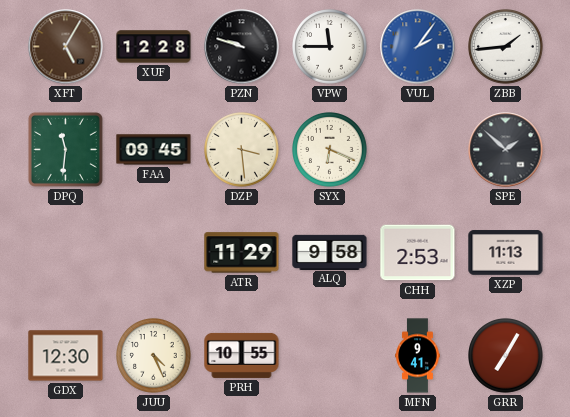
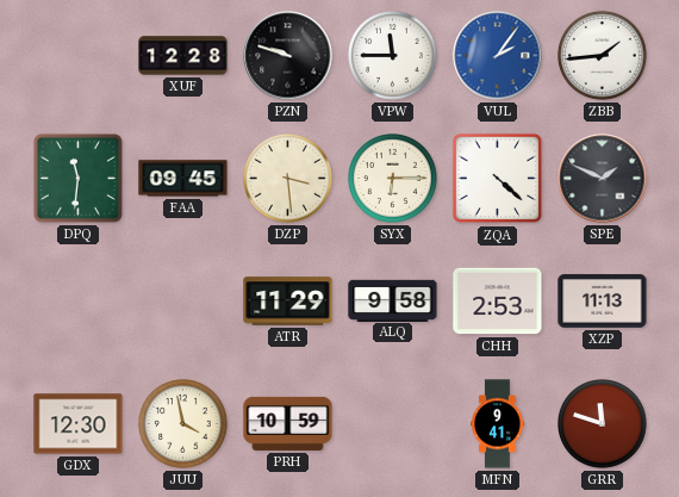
XFT: 5:05 -> none
SYX: 6:19 -> 6:15
ZQA: none -> 4:22
SPE: 1:52 -> 1:49
JUU: 4:26 -> 3:58
PRH: 10:55 -> 10:59
GRR: 7:05 -> 11:48
